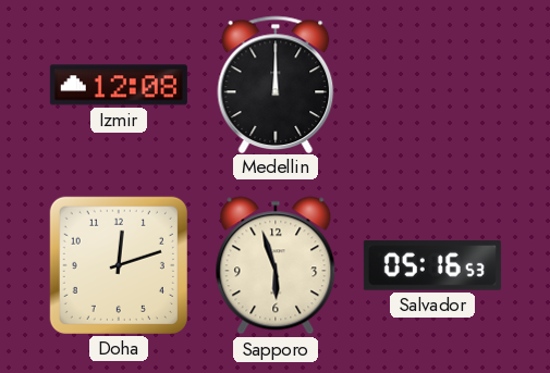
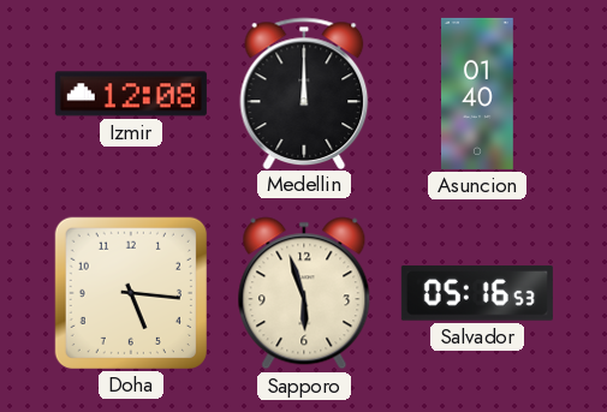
Asuncion: none -> 01:40
Doha: 12:12 -> 5:16
